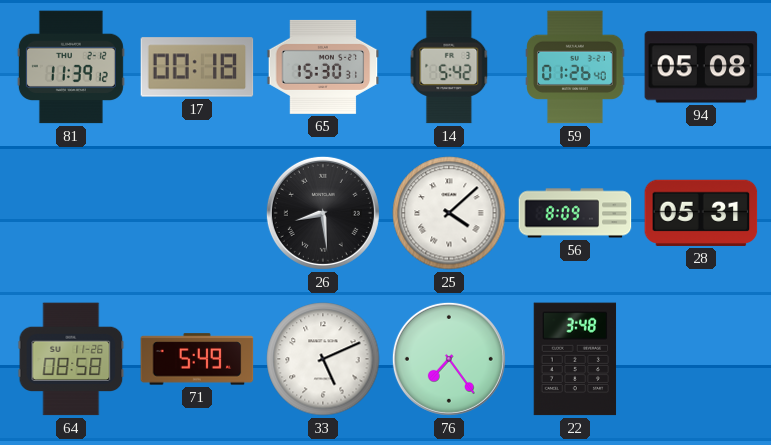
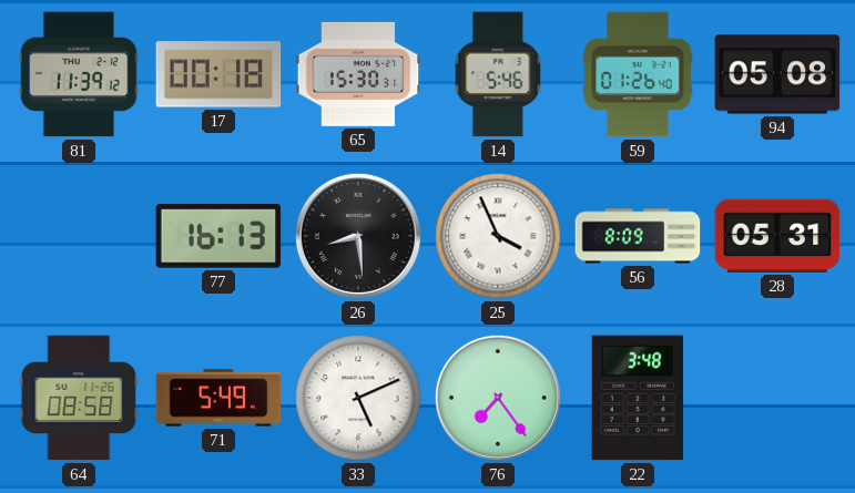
14: 5:42 -> 5:46
77: none -> 16:13
25: 4:08 -> 3:56
